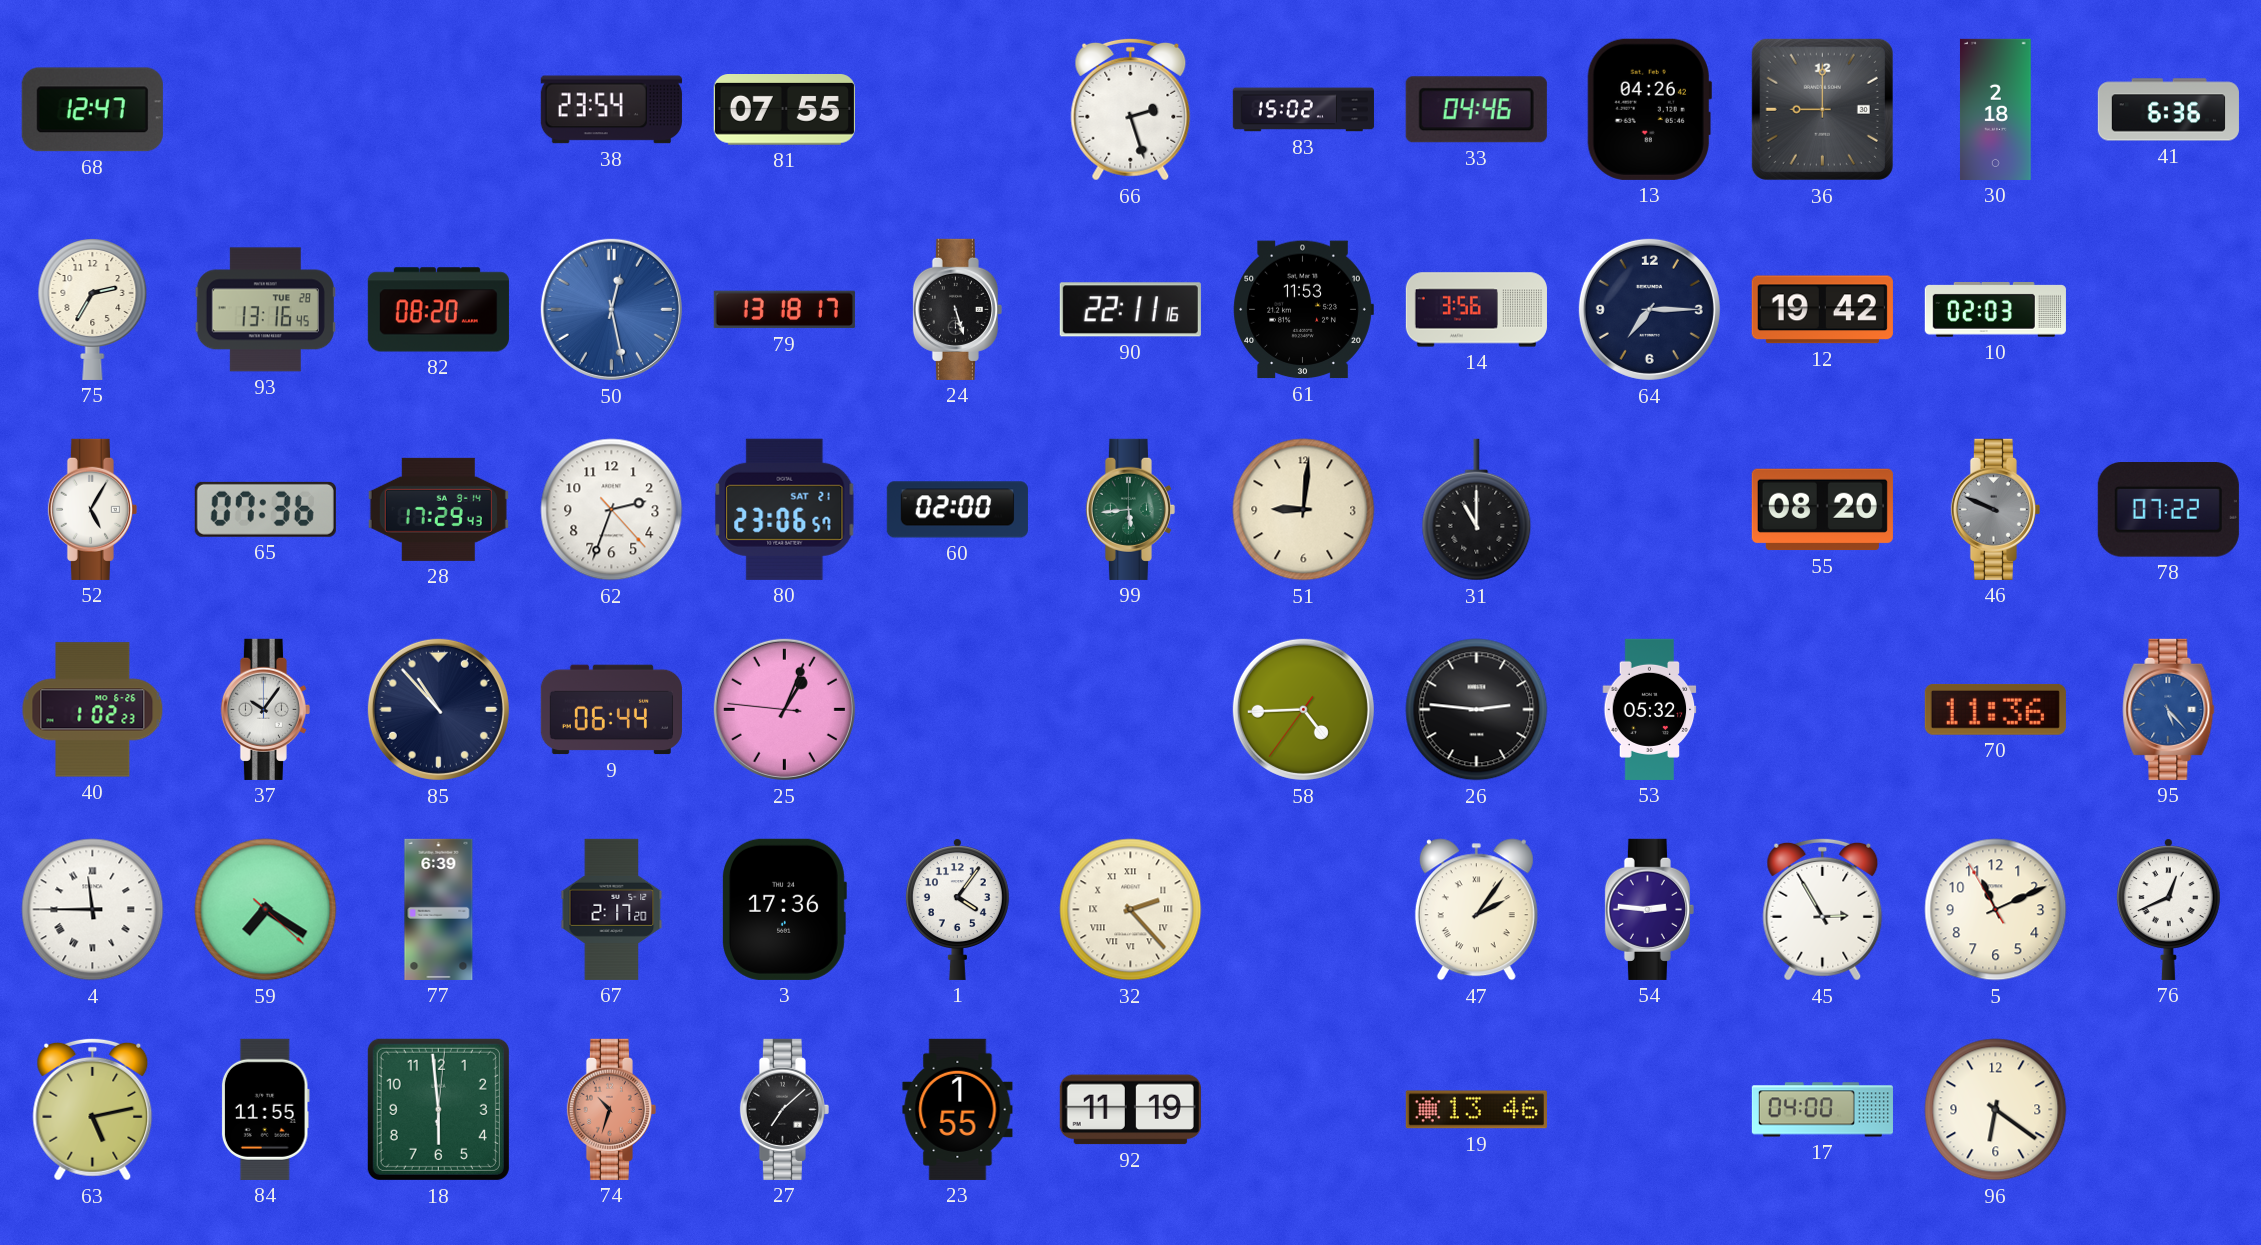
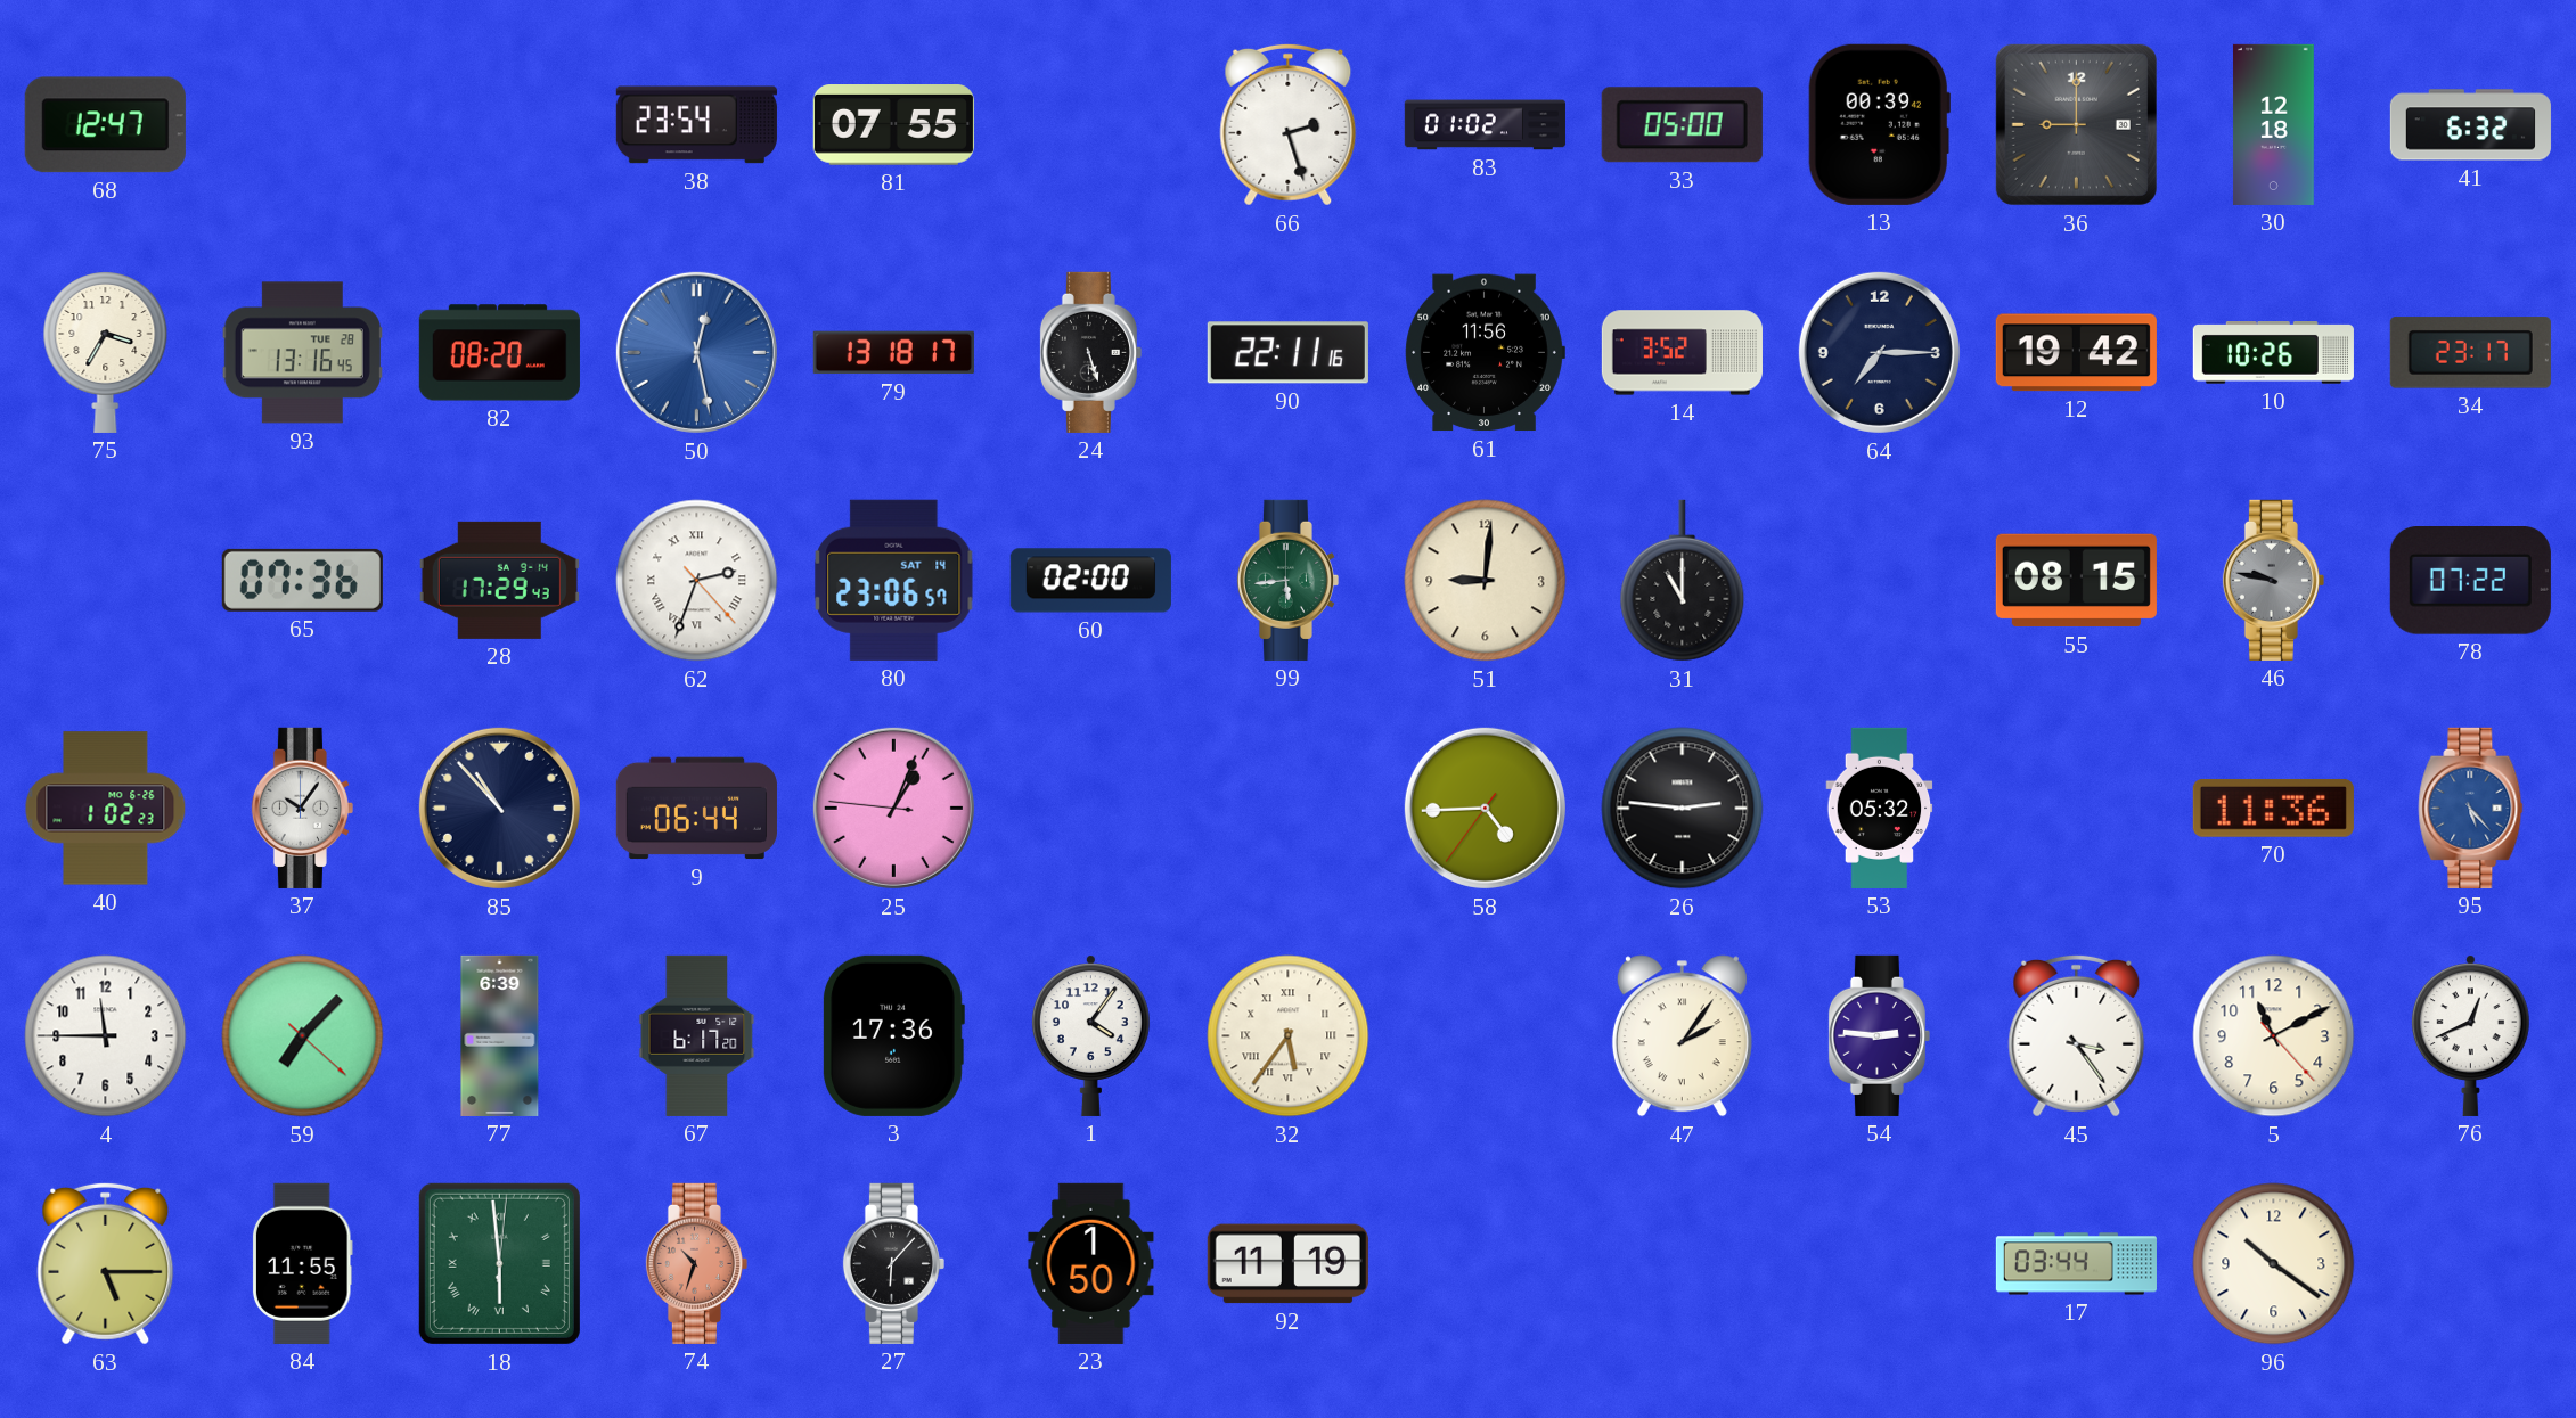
83: 15:02 -> 01:02
33: 04:46 -> 05:00
13: 04:26 -> 00:39
30: 2:18 -> 12:18
41: 6:36 -> 6:32
75: 2:35 -> 3:35
61: 11:53 -> 11:56
14: 3:56 -> 3:52
10: 02:03 -> 10:26
34: none -> 23:17
52: 5:05 -> none
62 numerals: Arabic -> Roman
80 date: SAT 21 -> SAT 14
55: 08:20 -> 08:15
46: 9:49 -> 9:47
4 numerals: Roman -> Arabic
59: 7:20 -> 7:07
67: 2:17 -> 6:17
32: 2:23 -> 5:36
45: 2:55 -> 3:24
5: 11:10:55 -> 11:10:23
63: 5:13 -> 5:15
18 numerals: Arabic -> Roman
27: 7:08 -> 6:07
23: 1:55 -> 1:50
19: 13:46 -> none
17: 04:00 -> 03:44
96: 6:21 -> 10:21
